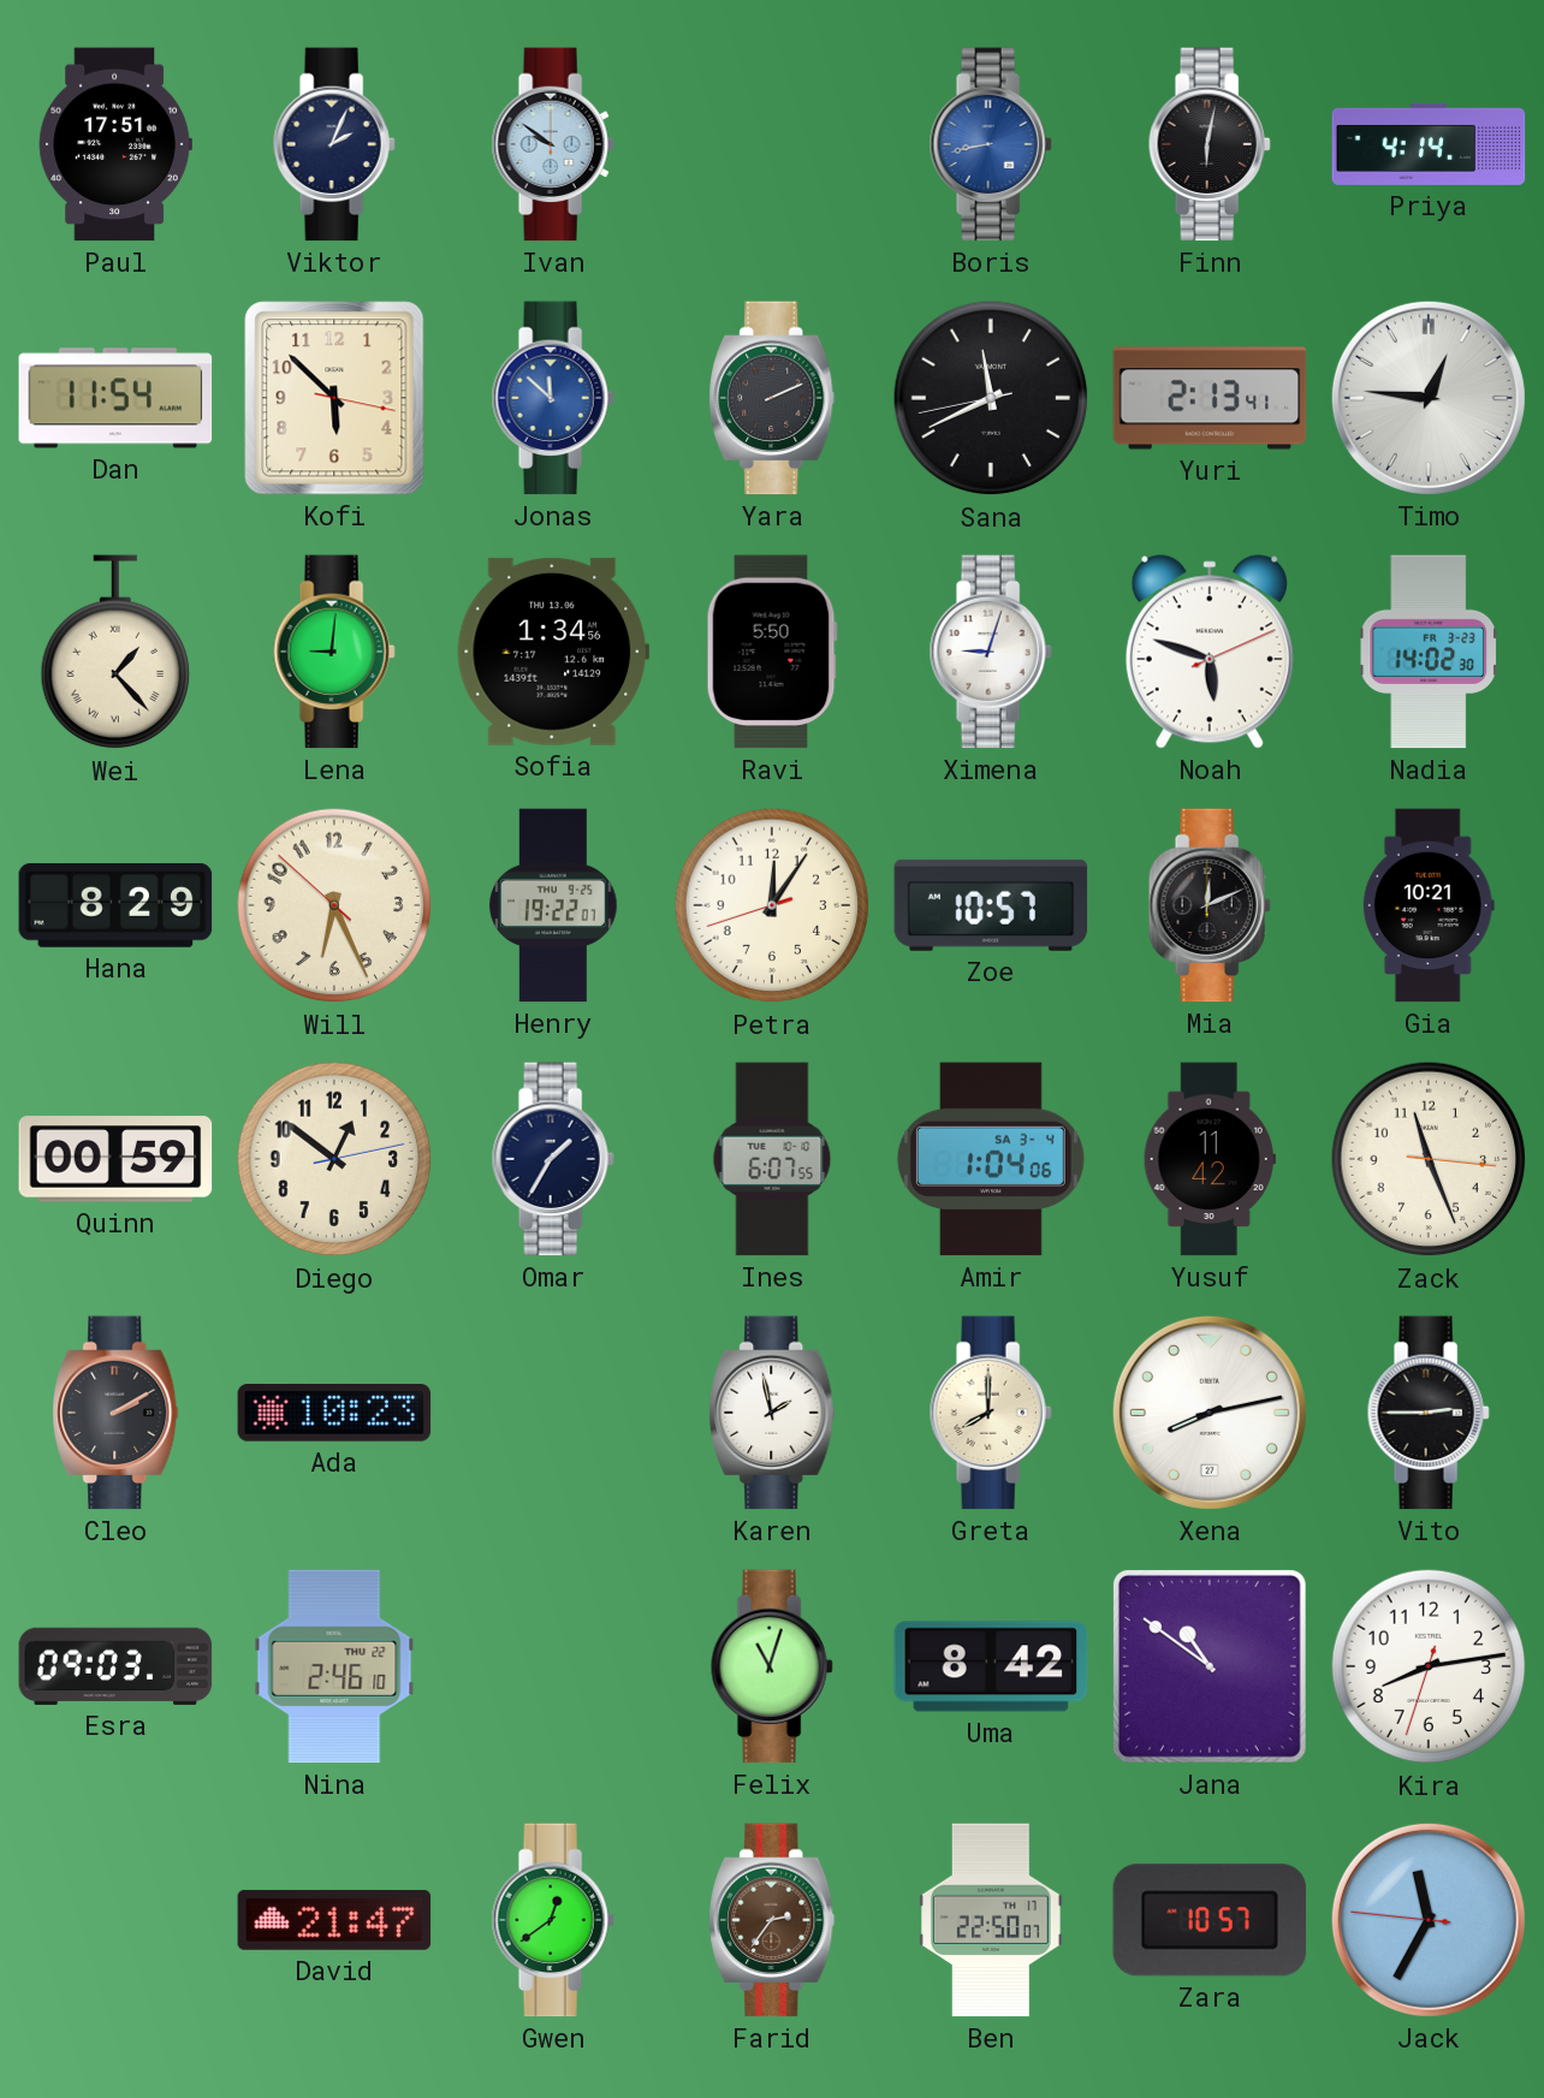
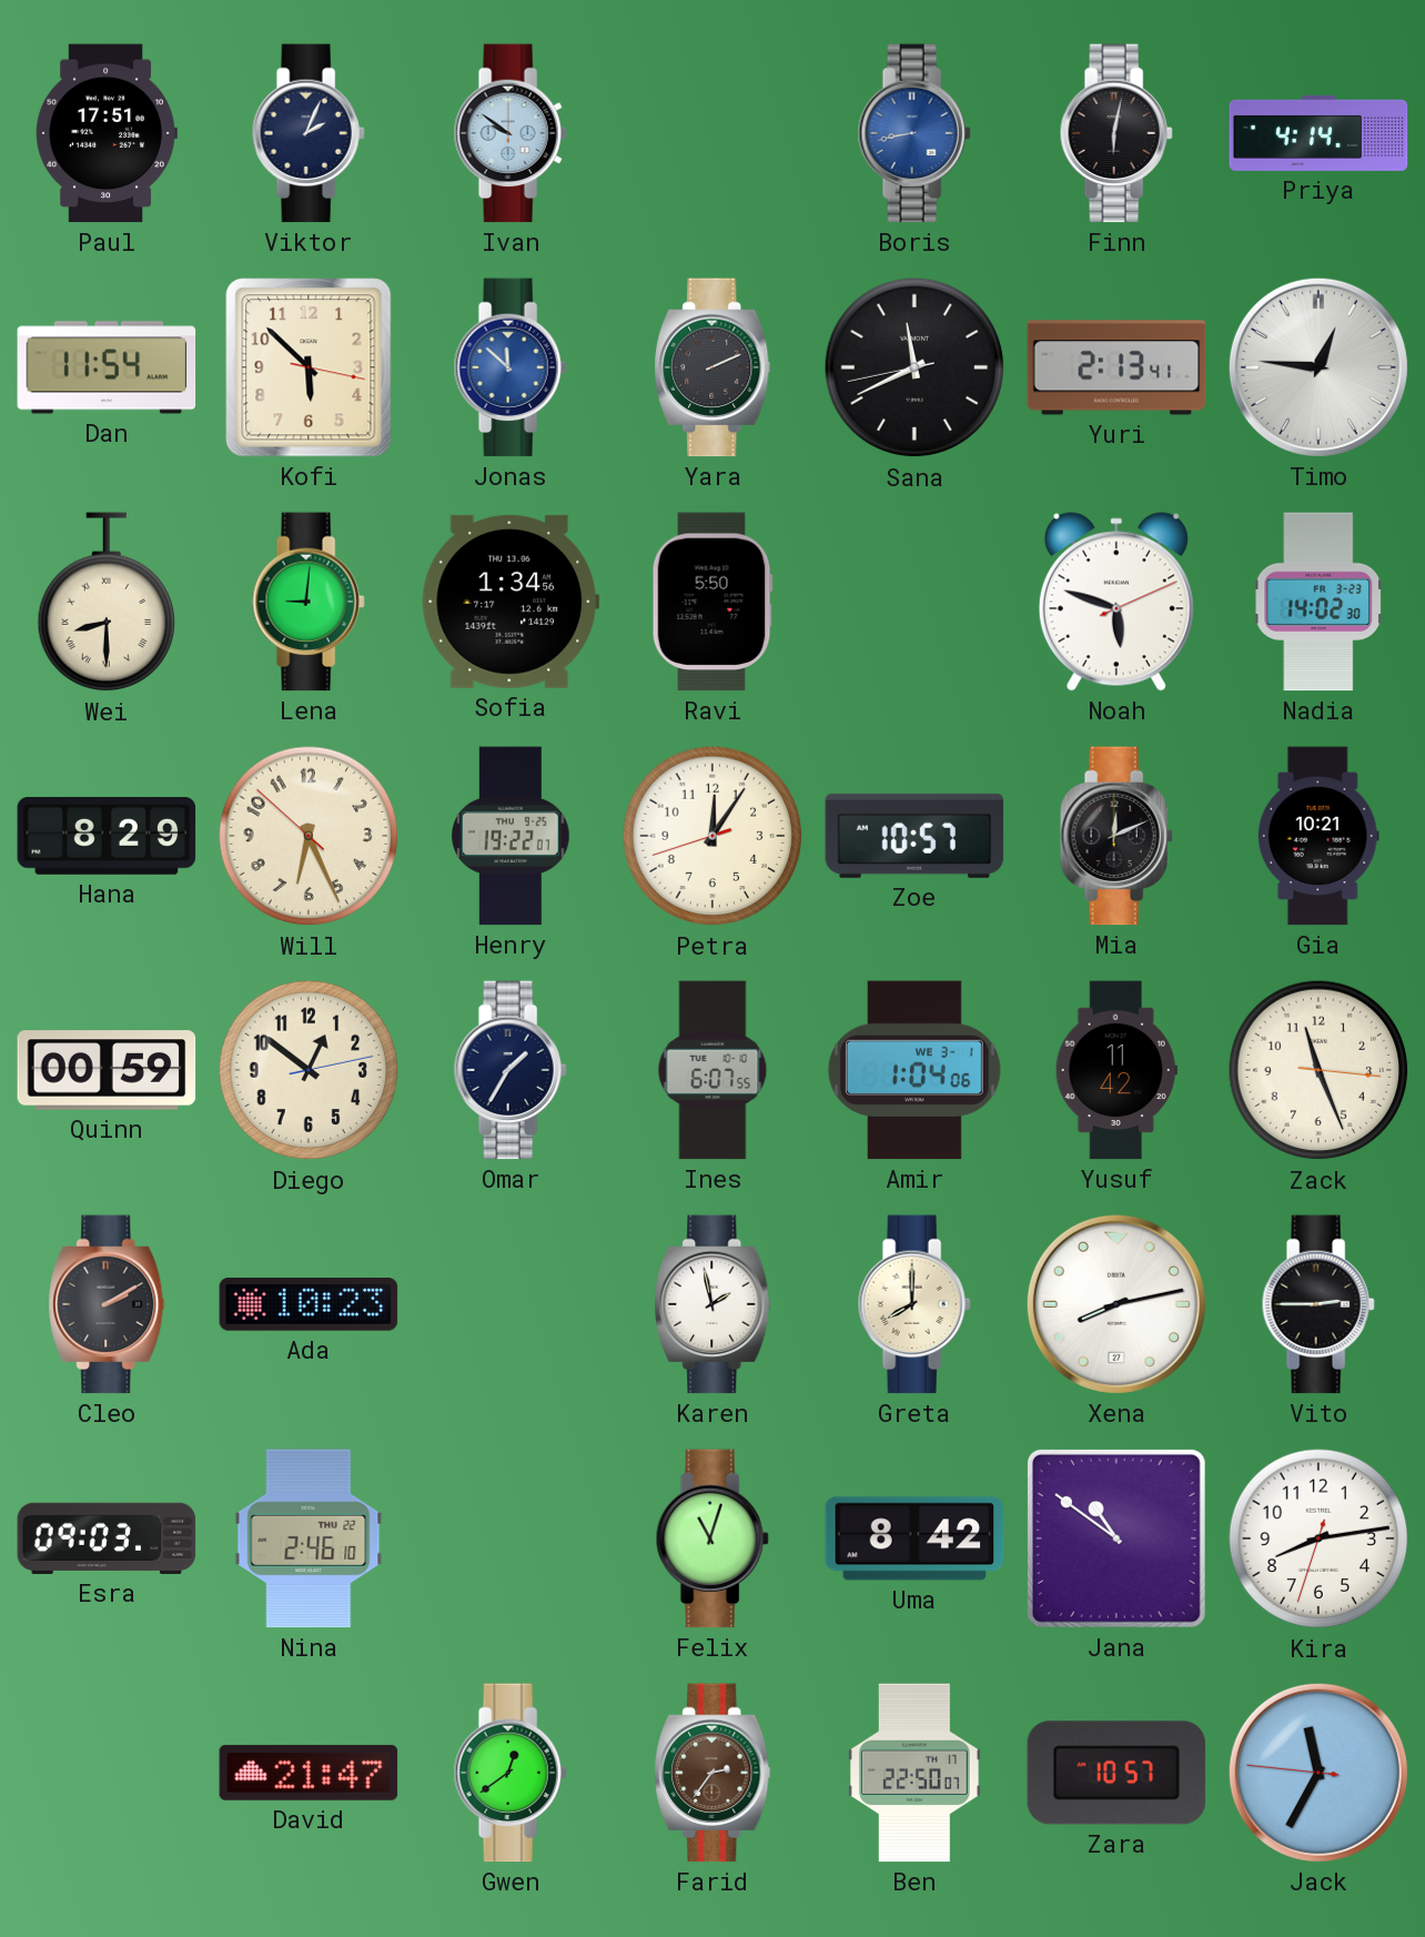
Wei: 1:23 -> 8:30
Ximena: 9:03 -> none
Amir date: SA 3-4 -> WE 3-1
